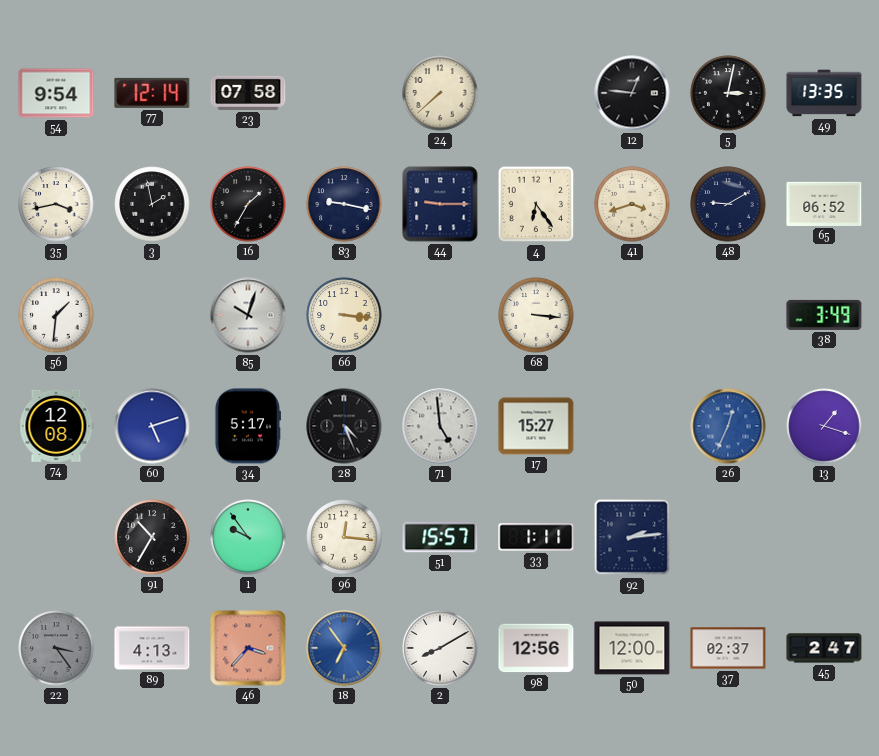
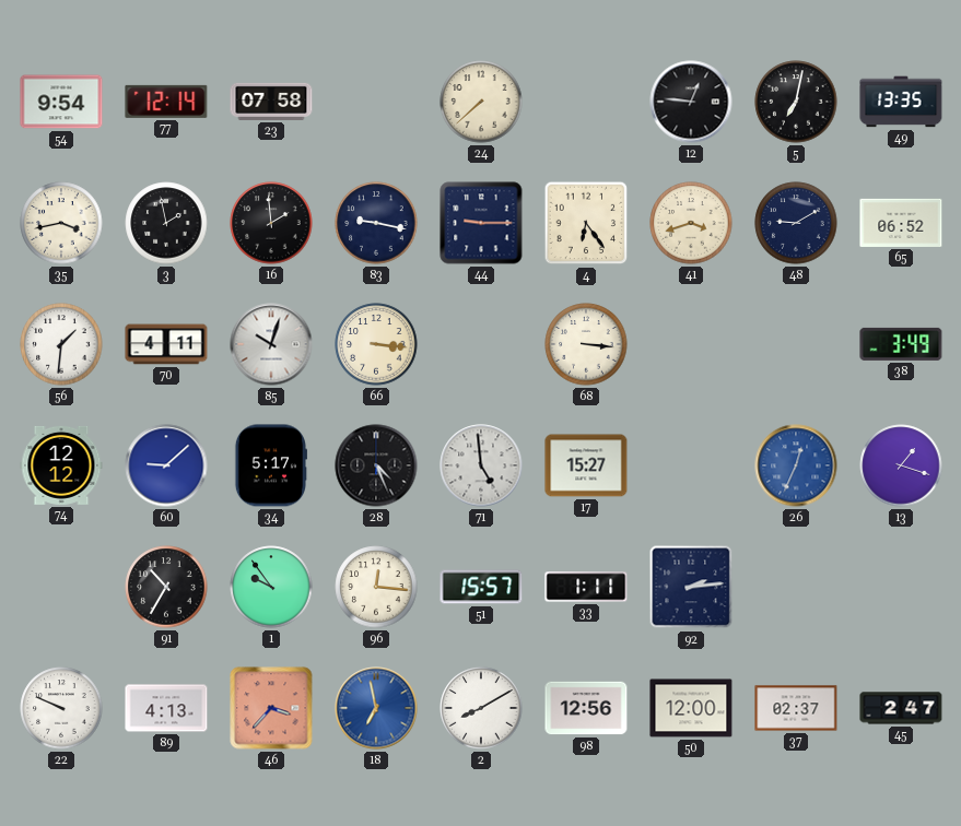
5: 3:02 -> 7:02
16: 1:35 -> 1:59
70: none -> 4:11
74: 12:08 -> 12:12
60: 5:12 -> 9:08
22: 3:24 -> 9:49
22 dial: grey -> white
18: 6:54 -> 6:58
